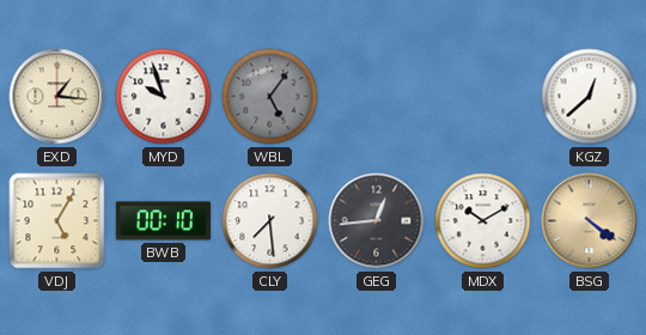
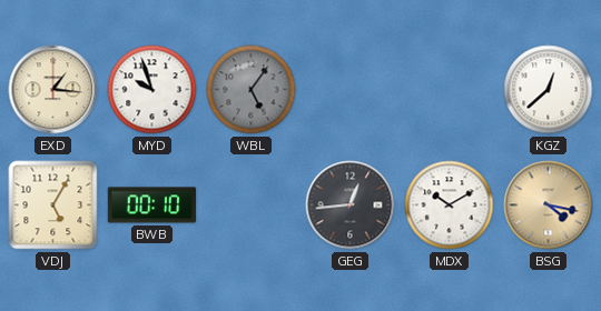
CLY: 7:29 -> none
BSG: 4:21 -> 4:17
